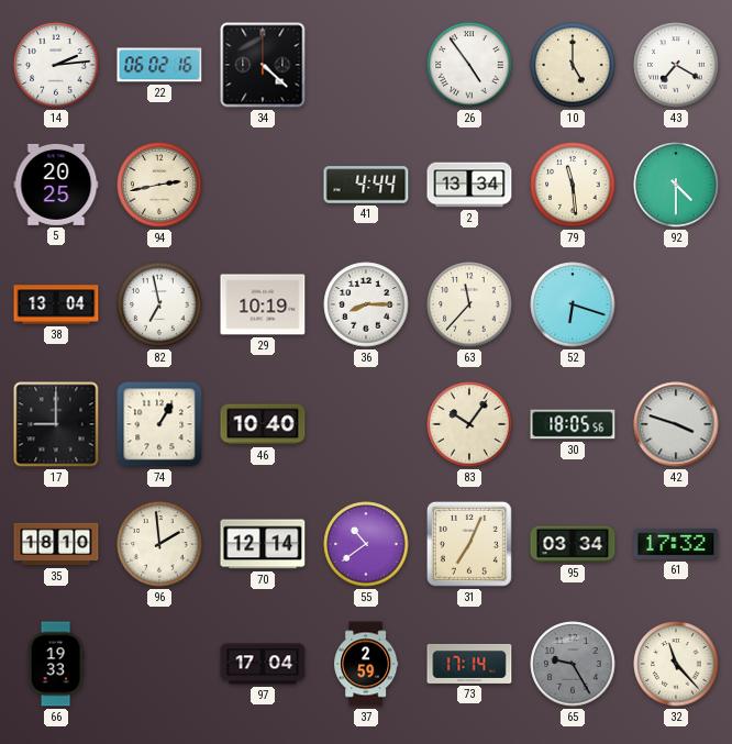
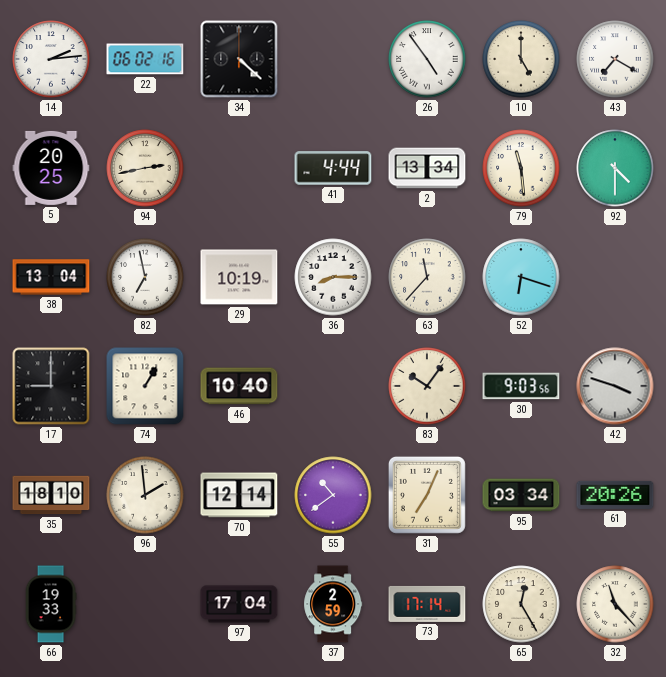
30: 18:05 -> 9:03
61: 17:32 -> 20:26
65: 9:25 -> 12:25
65 dial: grey -> cream
